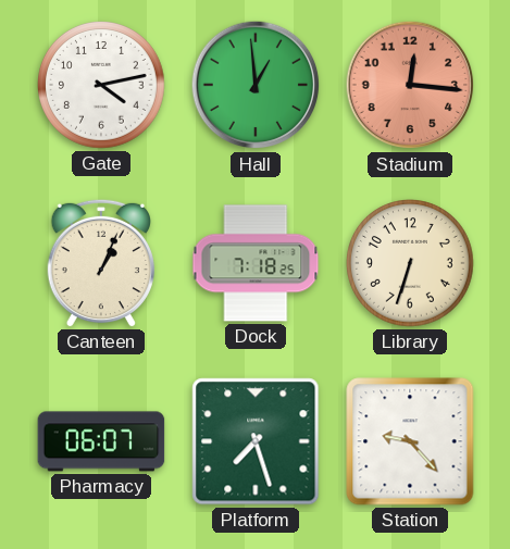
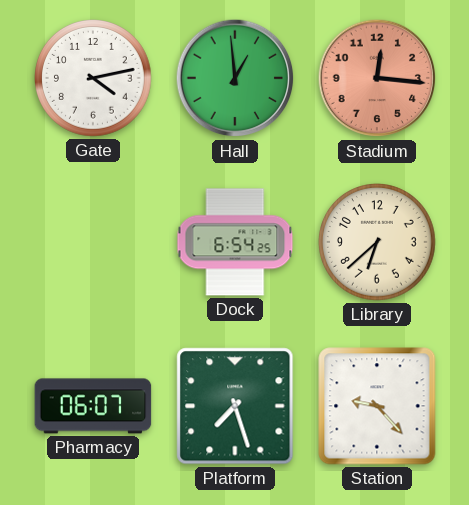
Canteen: 1:04 -> none
Dock: 7:18 -> 6:54
Library: 6:33 -> 6:38
